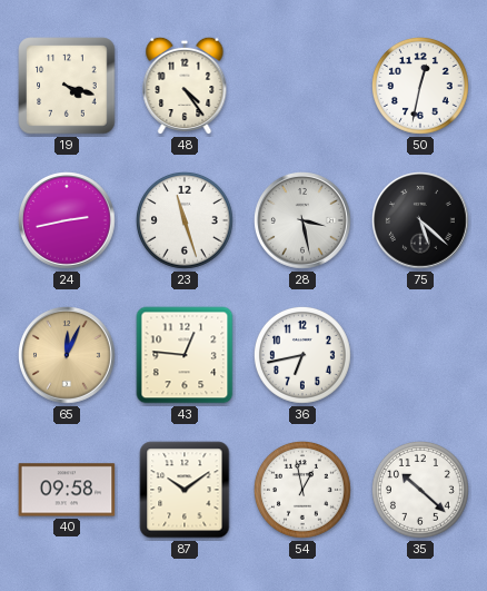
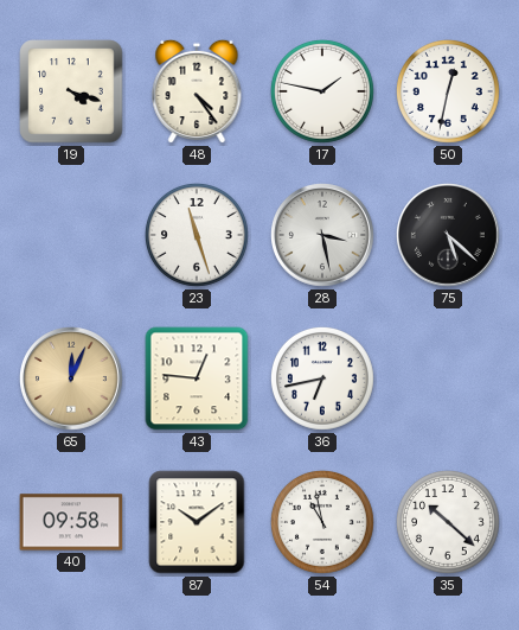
17: none -> 1:47
24: 2:43 -> none
54: 12:58 -> 10:58
